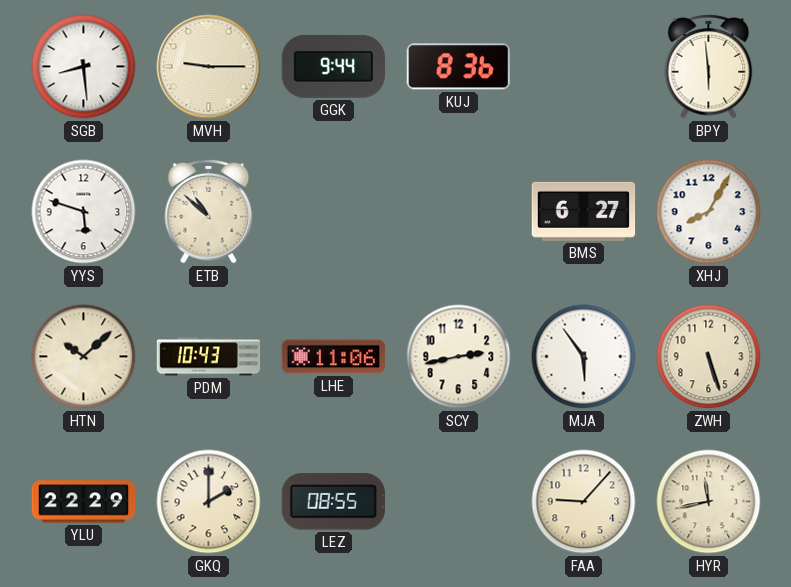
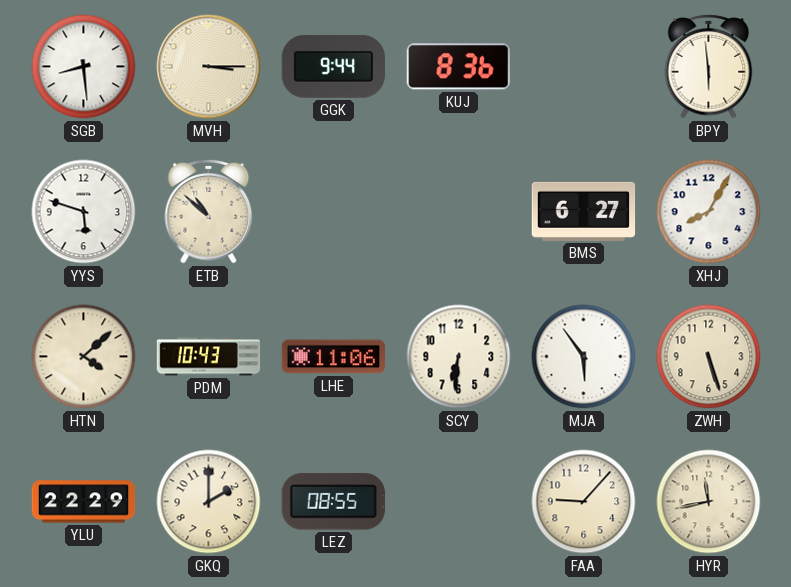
MVH: 9:15 -> 3:15
HTN: 10:08 -> 4:08
SCY: 2:43 -> 6:31
